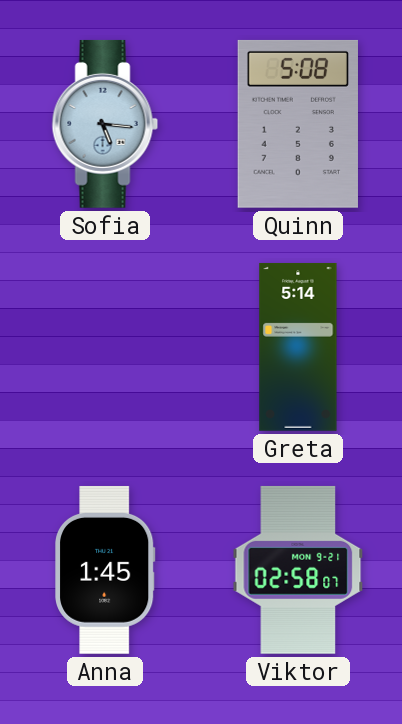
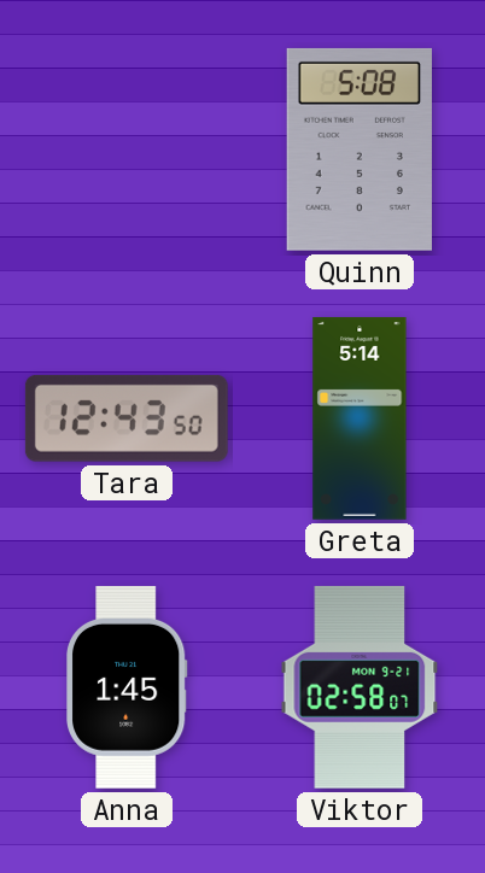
Sofia: 5:16 -> none
Tara: none -> 12:43
